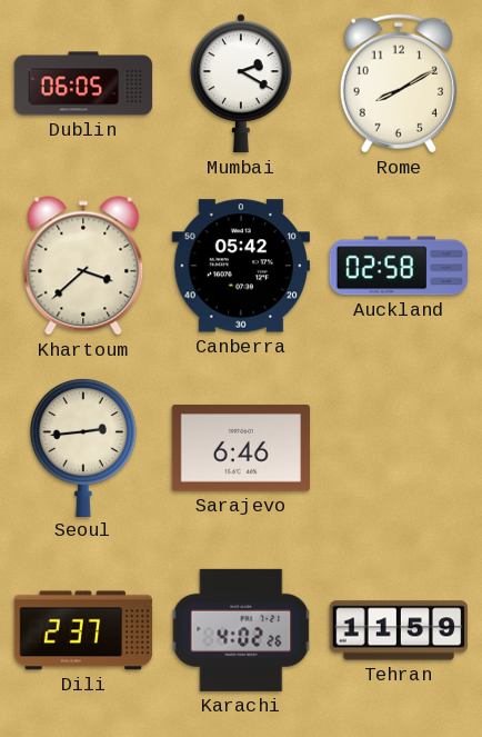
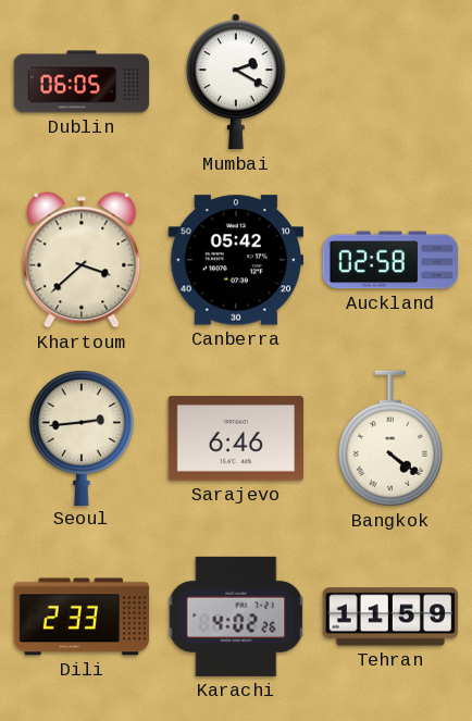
Rome: 8:10 -> none
Bangkok: none -> 4:21
Dili: 2:37 -> 2:33
